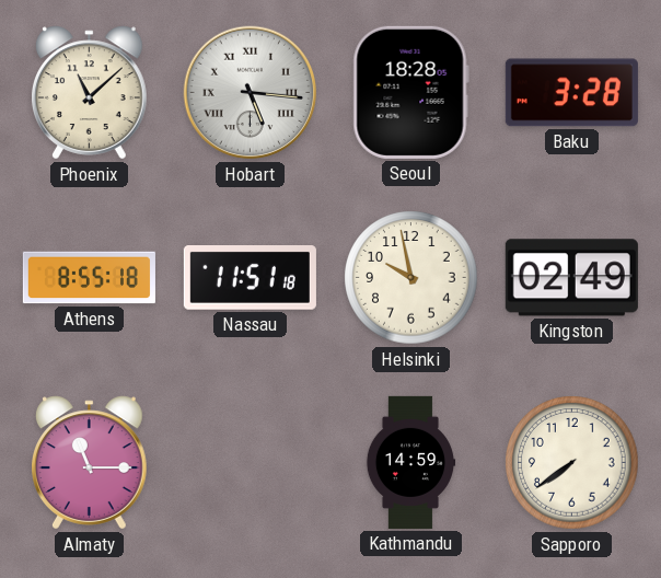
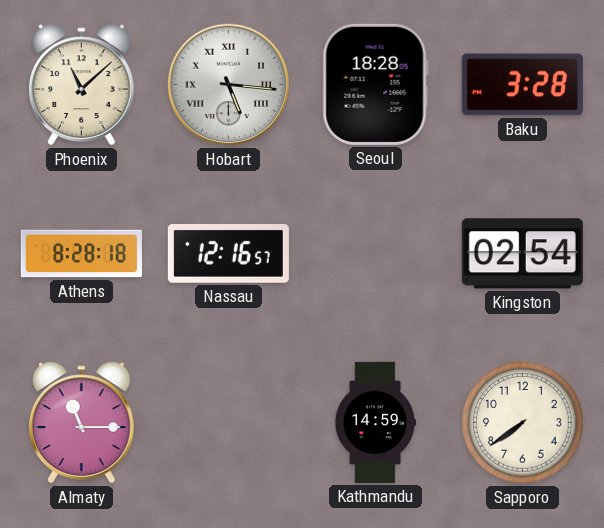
Athens: 8:55 -> 8:28
Nassau: 11:51 -> 12:16
Helsinki: 9:58 -> none
Kingston: 02:49 -> 02:54
